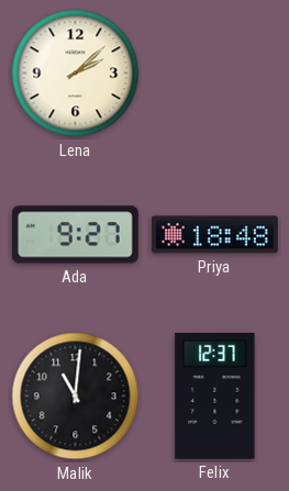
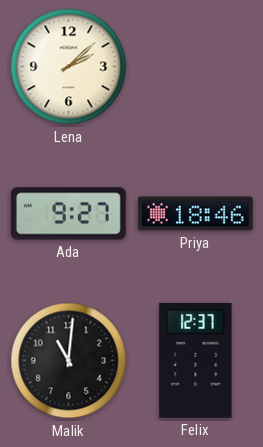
Priya: 18:48 -> 18:46
